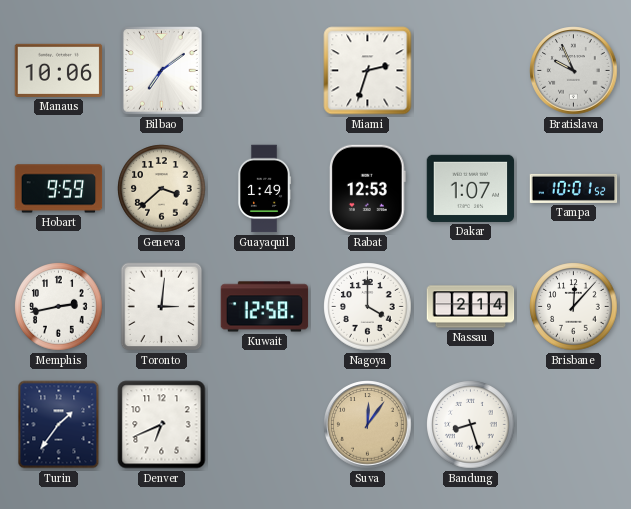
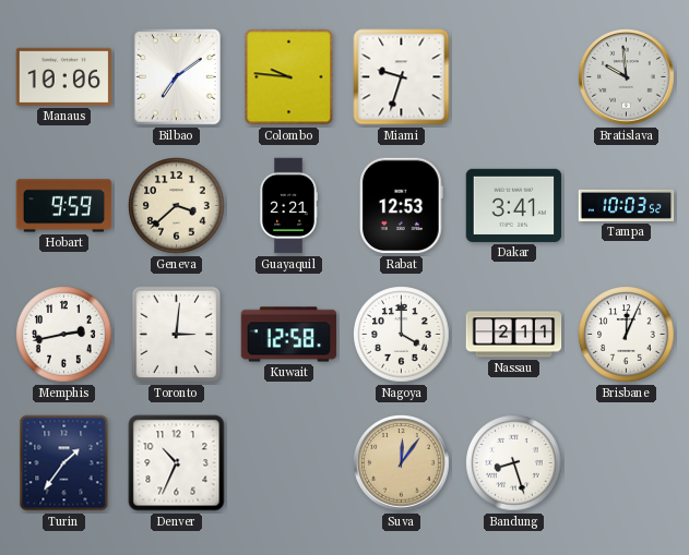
Colombo: none -> 9:46
Miami: 2:33 -> 9:33
Bratislava: 9:56 -> 9:59
Guayaquil: 1:49 -> 2:21
Dakar: 1:07 -> 3:41
Tampa: 10:01 -> 10:03
Nassau: 2:14 -> 2:11
Brisbane: 12:07 -> 12:04
Denver: 6:41 -> 10:34
